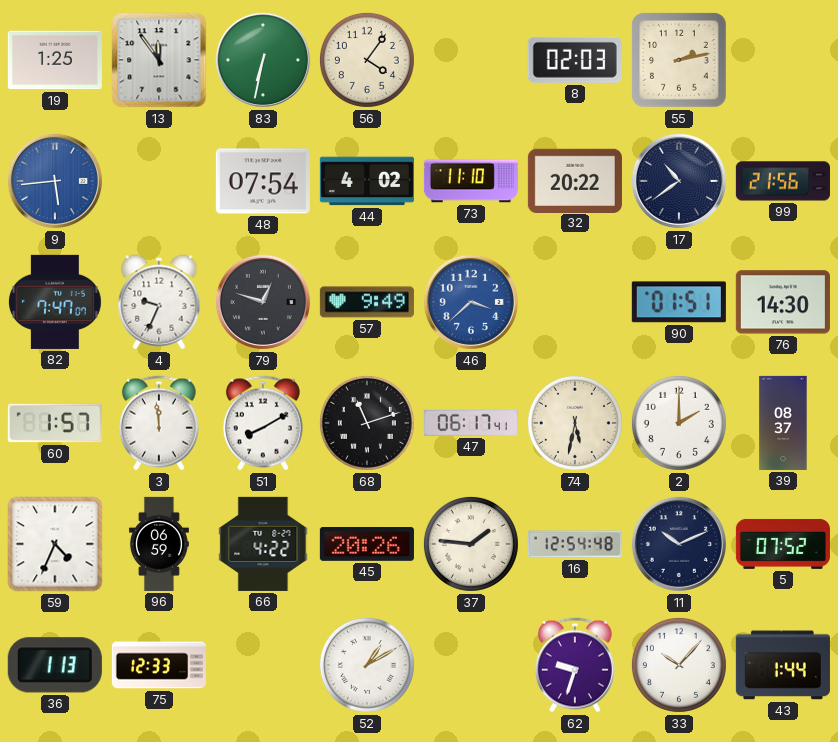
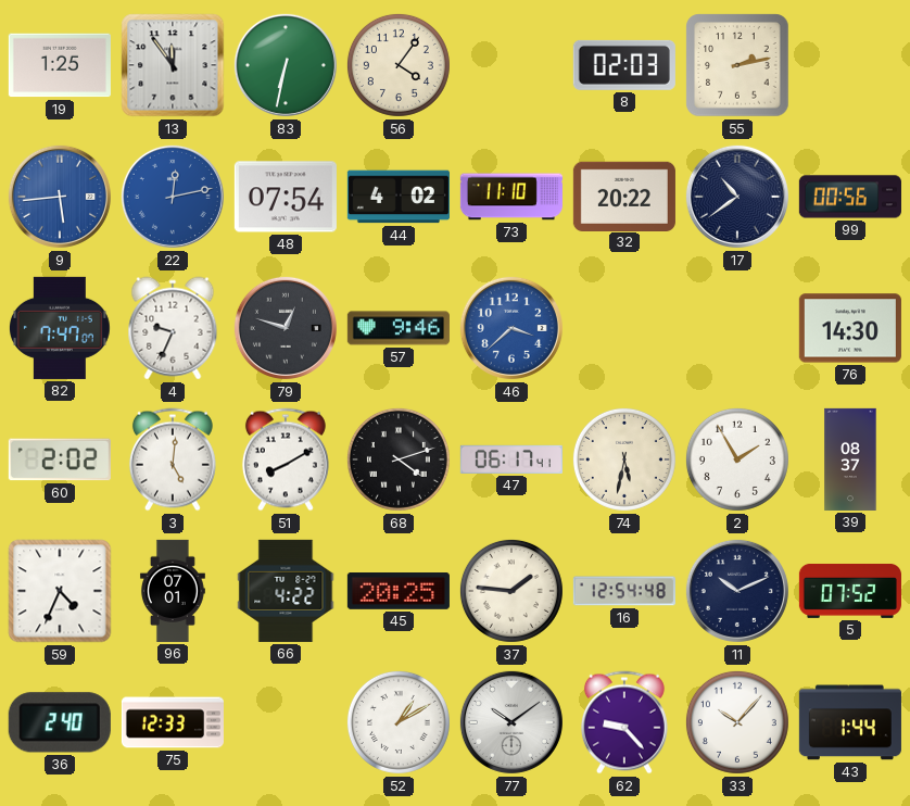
22: none -> 12:13
99: 21:56 -> 00:56
57: 9:49 -> 9:46
90: 01:51 -> none
60: 1:57 -> 2:02
3: 11:59 -> 5:01
68: 11:12 -> 4:12
2: 2:00 -> 1:55
96: 06:59 -> 07:01
45: 20:26 -> 20:25
36: 1:13 -> 2:40
77: none -> 10:09
62: 9:33 -> 9:23
